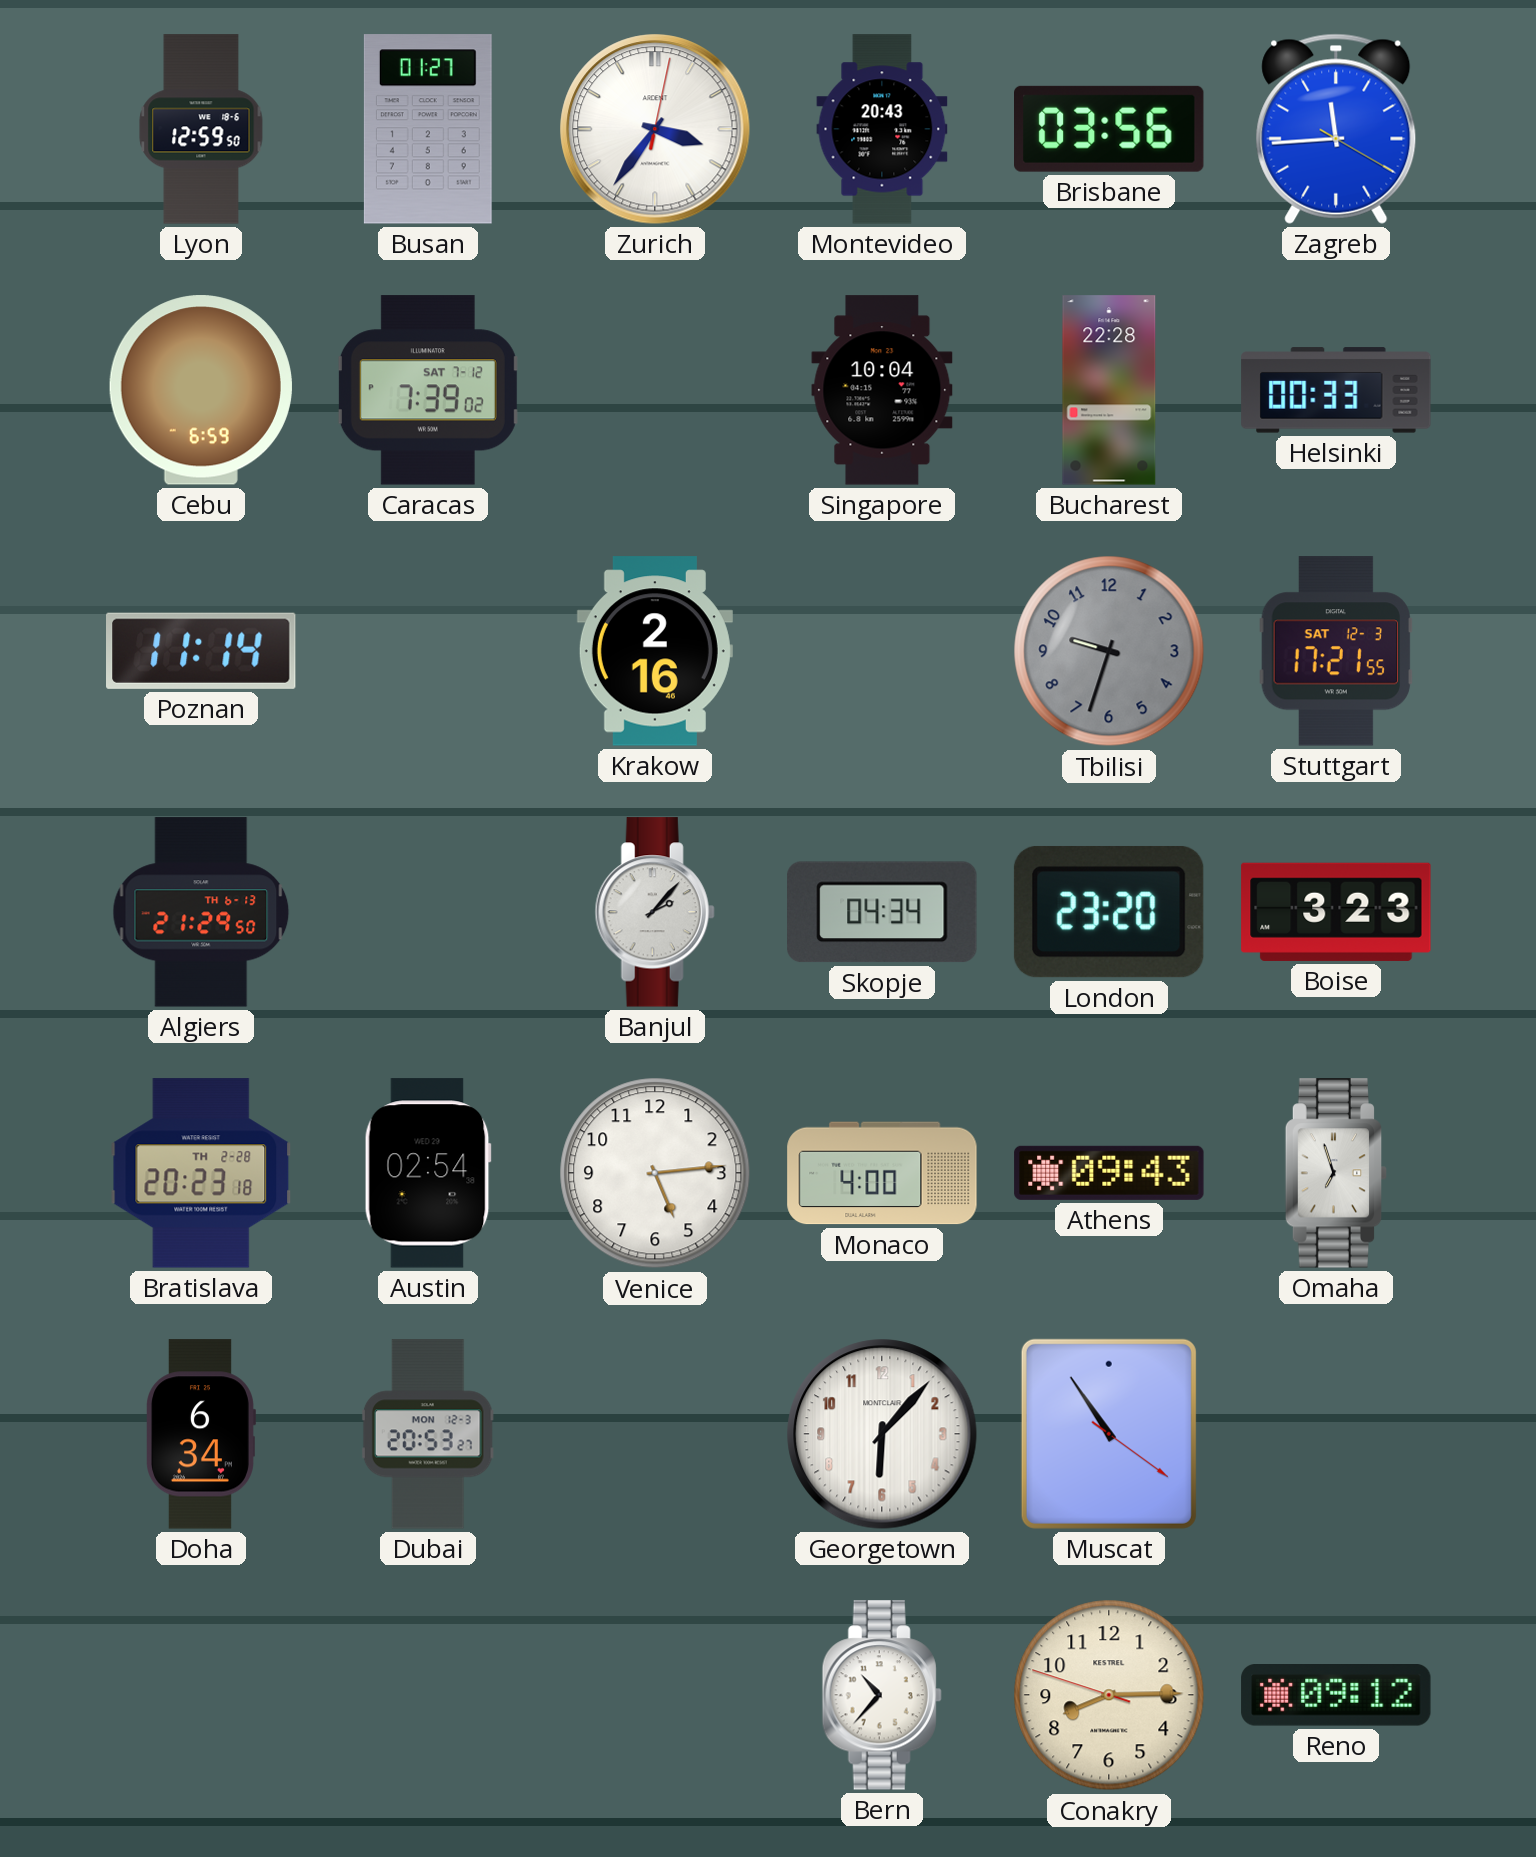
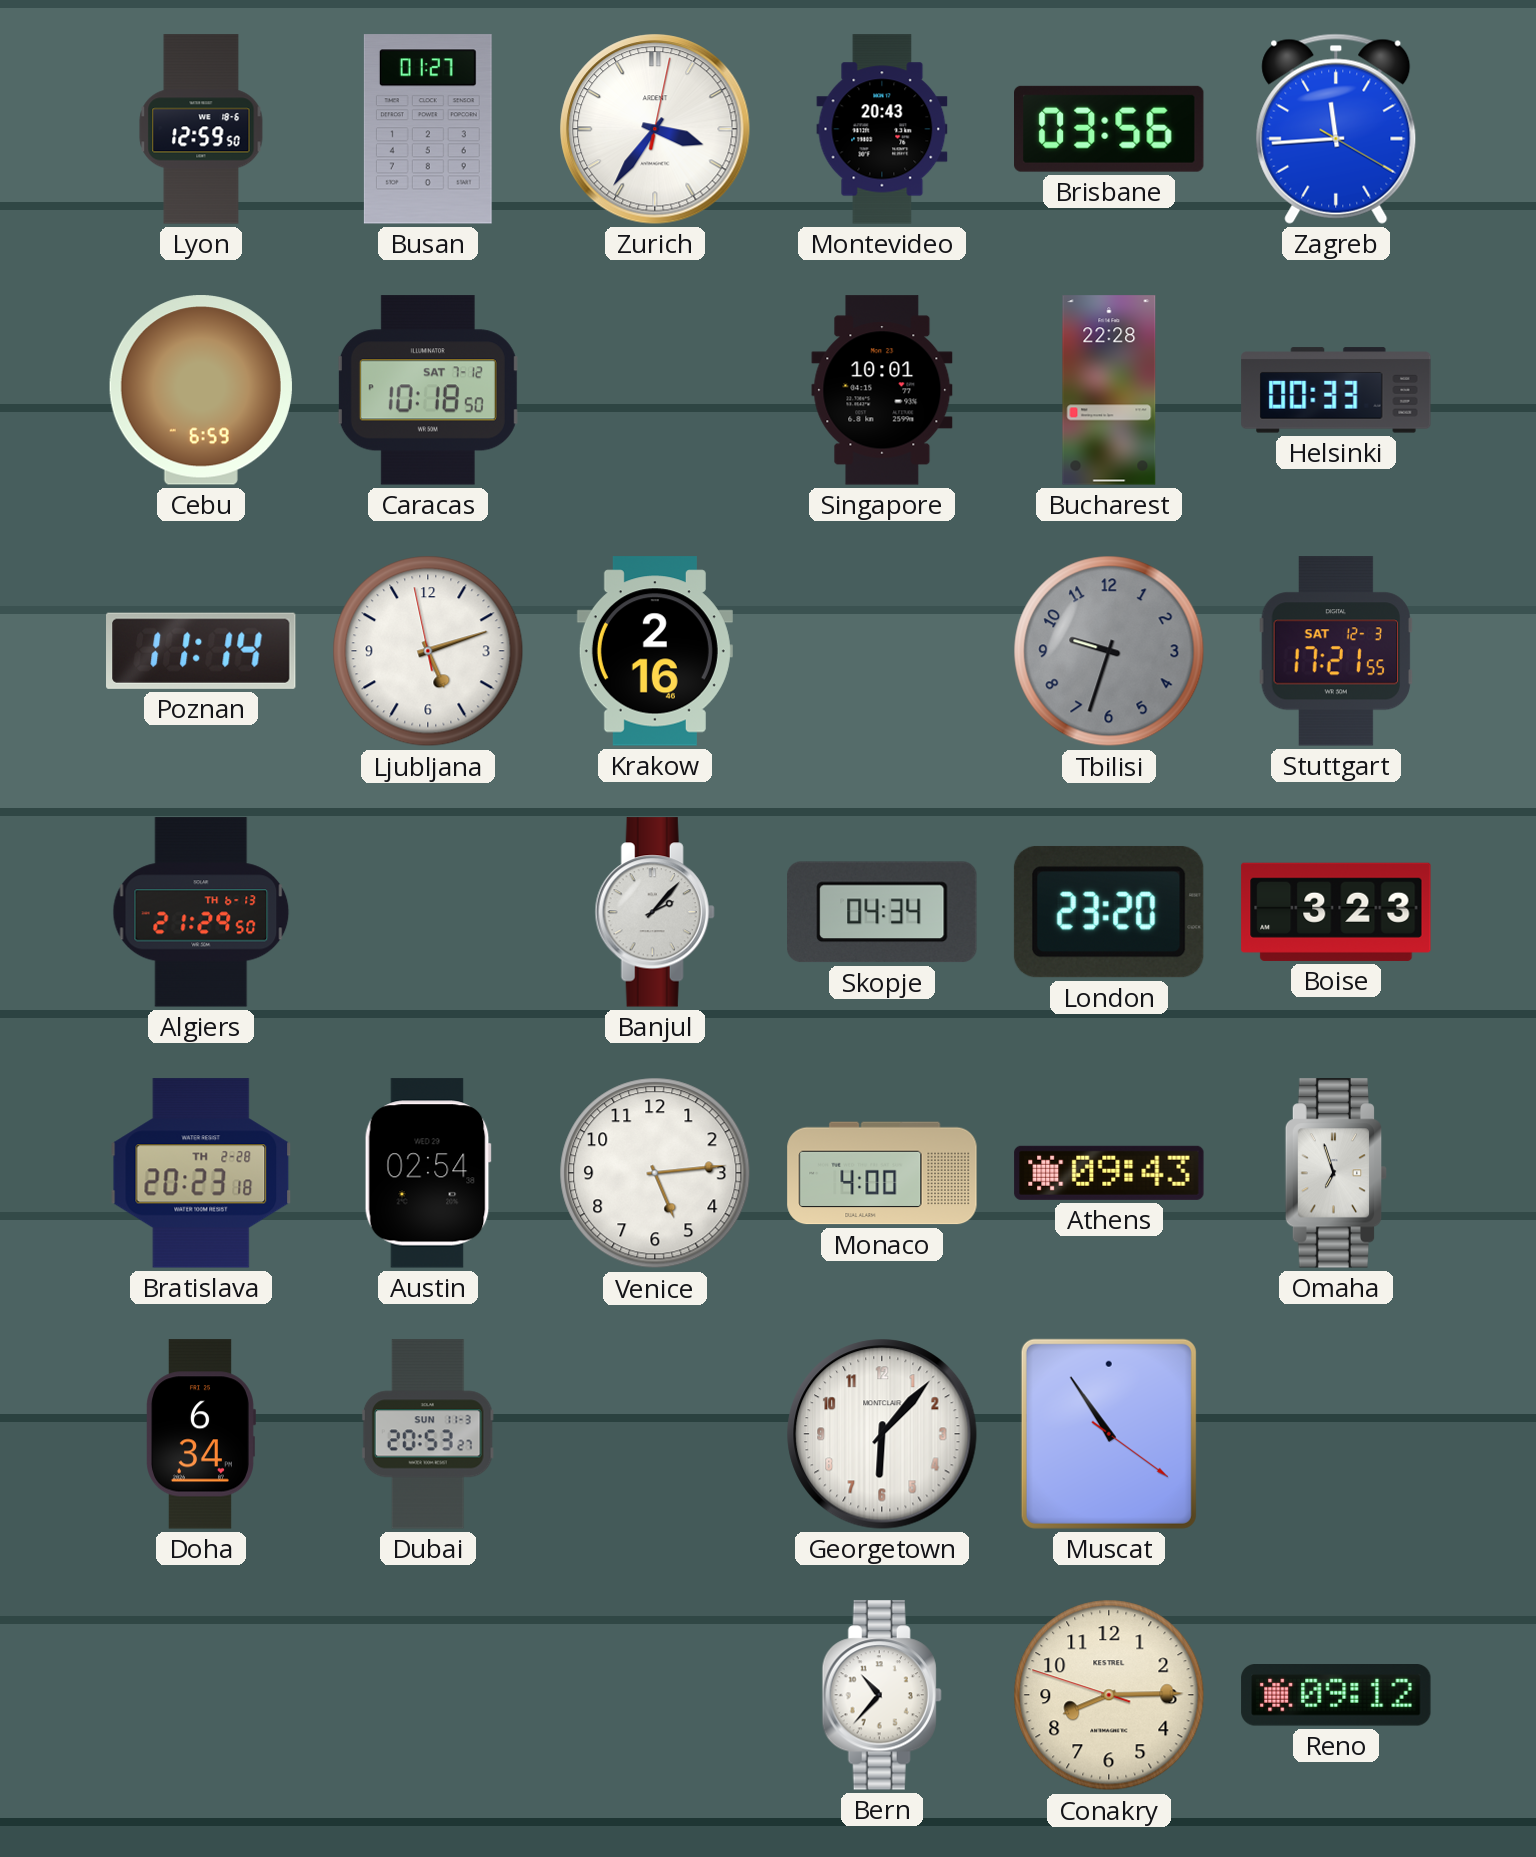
Caracas: 7:39 -> 10:18
Singapore: 10:04 -> 10:01
Ljubljana: none -> 5:11
Dubai date: MON 12-3 -> SUN 11-3
